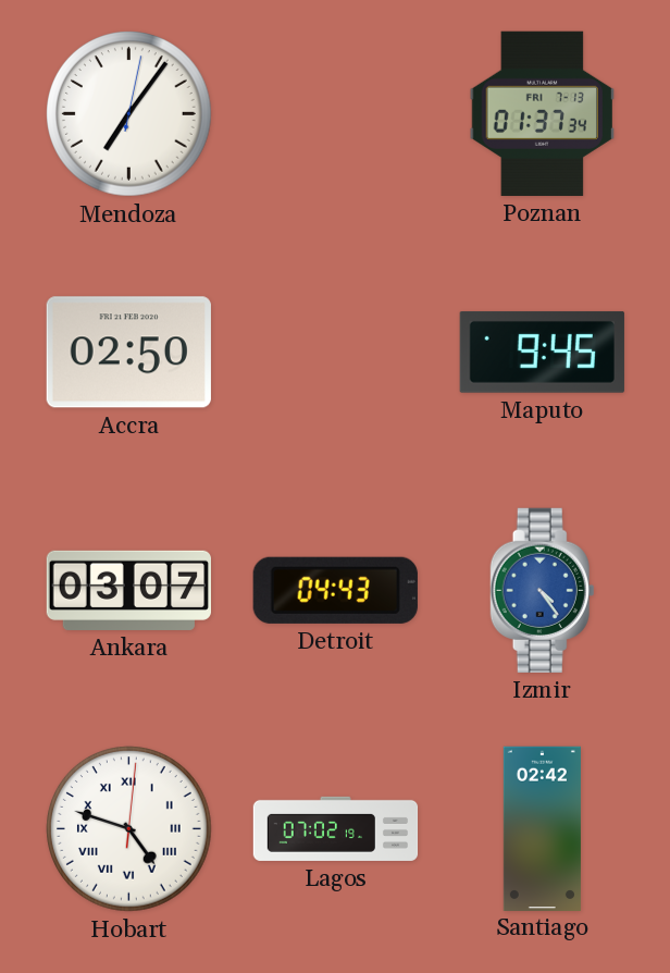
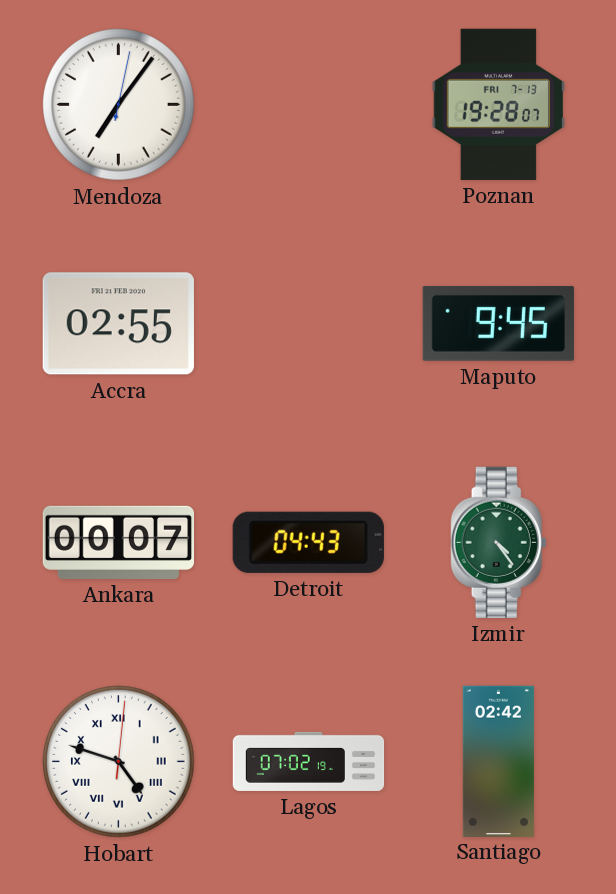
Poznan: 01:37 -> 19:28
Accra: 02:50 -> 02:55
Ankara: 03:07 -> 00:07
Izmir dial: blue -> green
